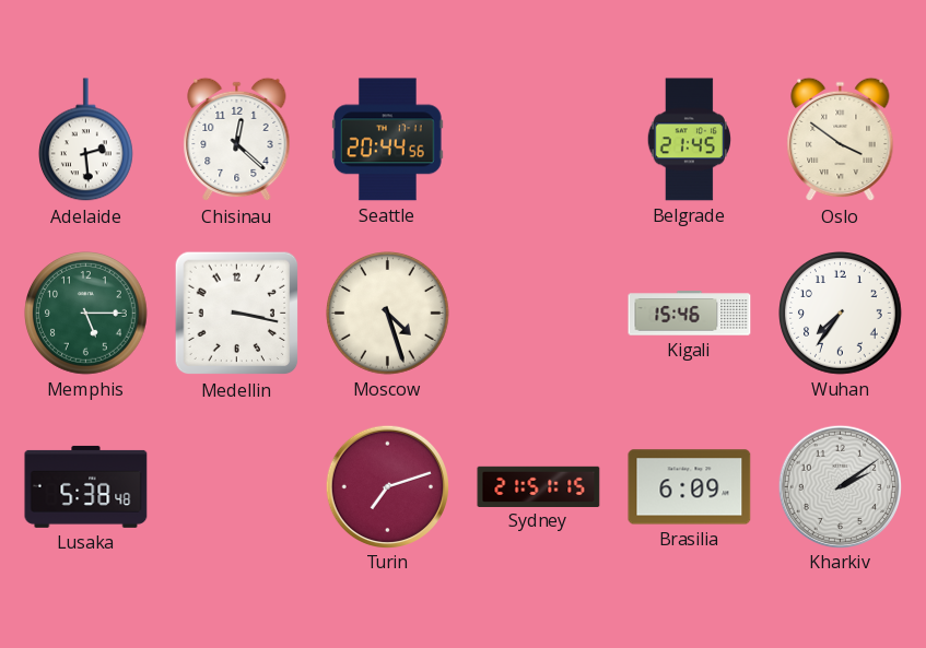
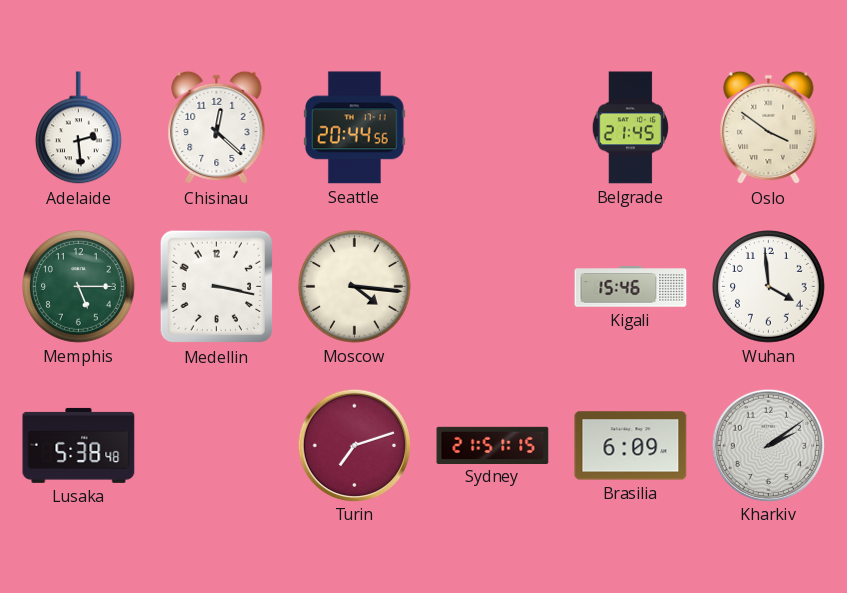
Moscow: 4:27 -> 4:16
Wuhan: 7:36 -> 3:59
